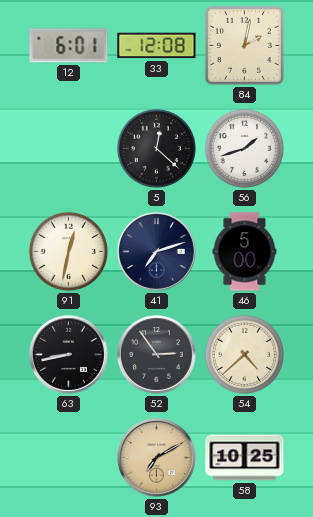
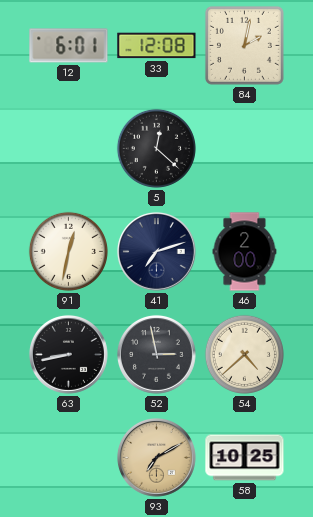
56: 1:42 -> none
46: 5:00 -> 2:00
52: 2:54 -> 2:58
